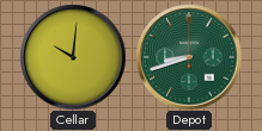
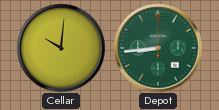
Depot: 8:42 -> 8:44
